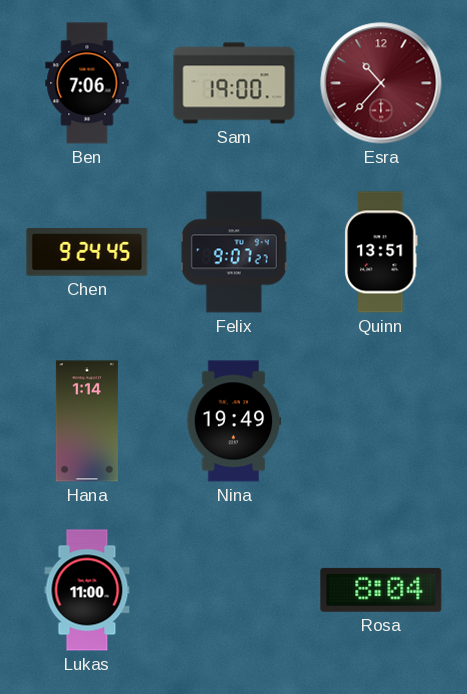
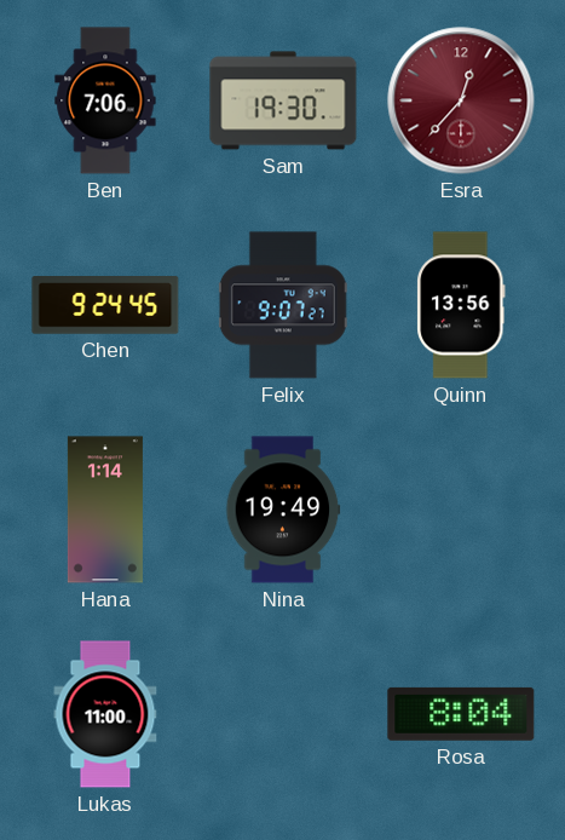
Sam: 19:00 -> 19:30
Esra: 10:37 -> 12:37
Quinn: 13:51 -> 13:56
